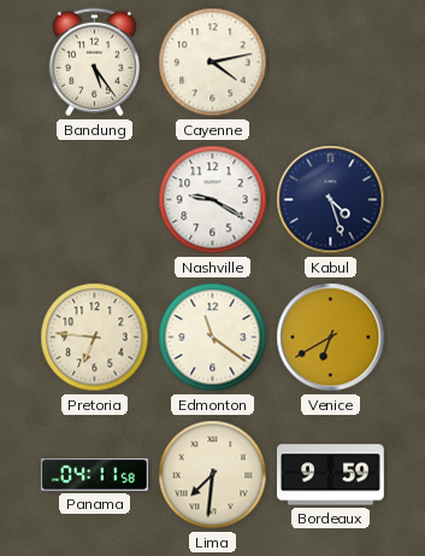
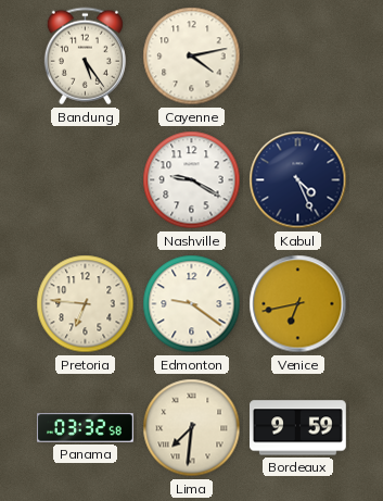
Kabul: 4:27 -> 4:26
Edmonton: 11:21 -> 9:21
Venice: 6:40 -> 6:43
Panama: 04:11 -> 03:32
